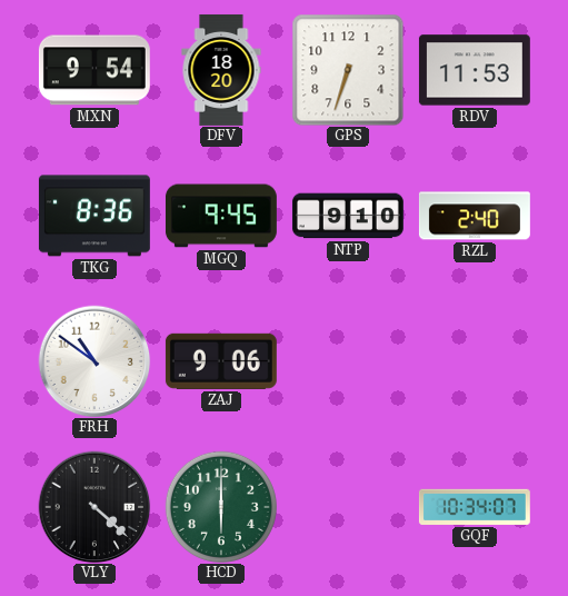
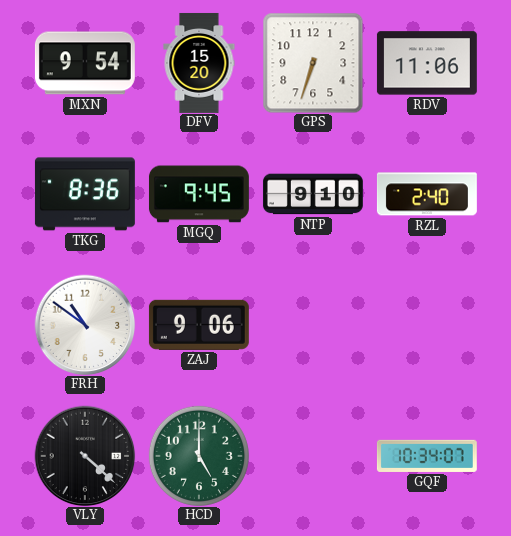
DFV: 18:20 -> 15:20
RDV: 11:53 -> 11:06
HCD: 6:00 -> 5:00
